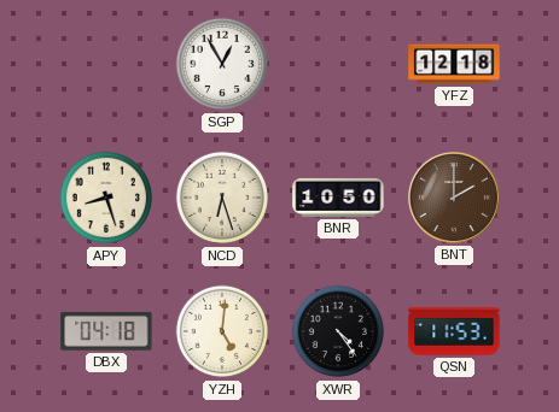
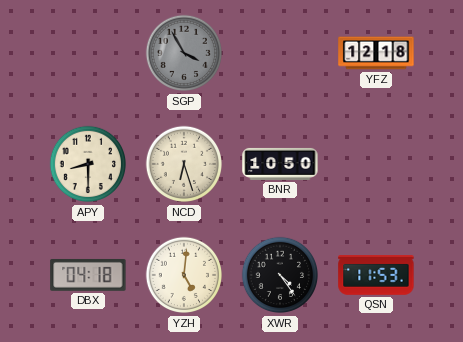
SGP: 12:55 -> 3:55
SGP dial: white -> grey
APY: 8:27 -> 8:30
BNT: 2:00 -> none
